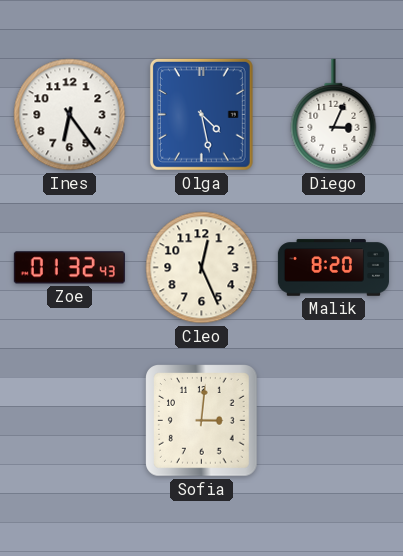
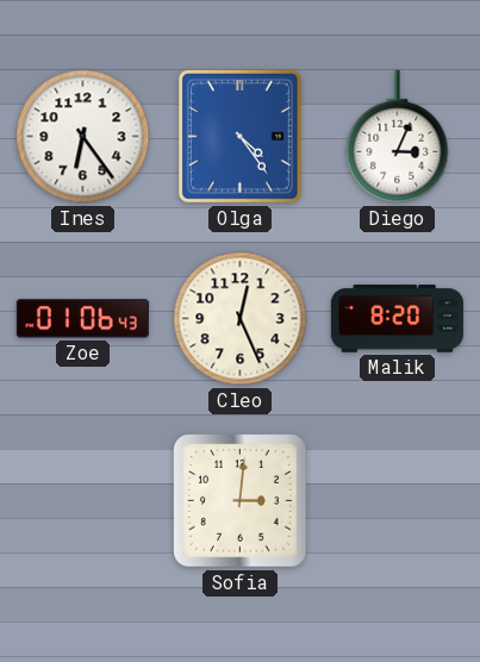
Olga: 4:28 -> 4:24
Zoe: 01:32 -> 01:06
